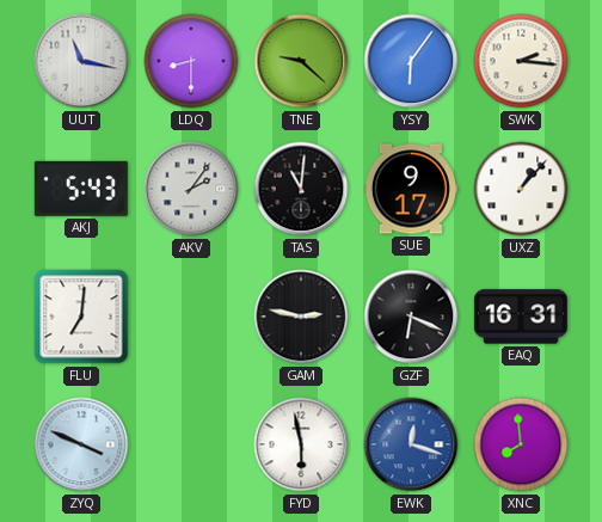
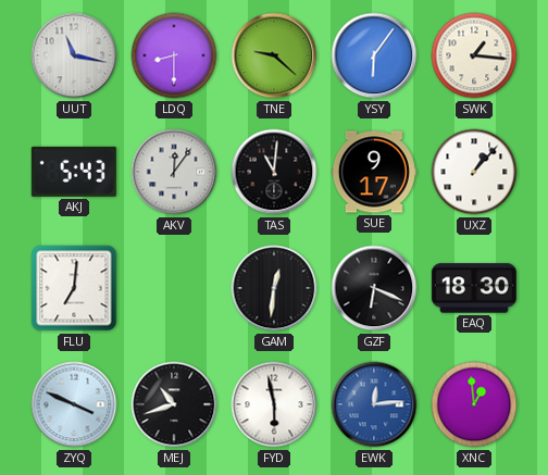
SWK: 2:16 -> 1:16
AKV: 2:06 -> 12:06
GAM: 2:47 -> 12:31
EAQ: 16:31 -> 18:30
MEJ: none -> 10:42
EWK: 12:18 -> 12:14
XNC: 7:59 -> 12:59
